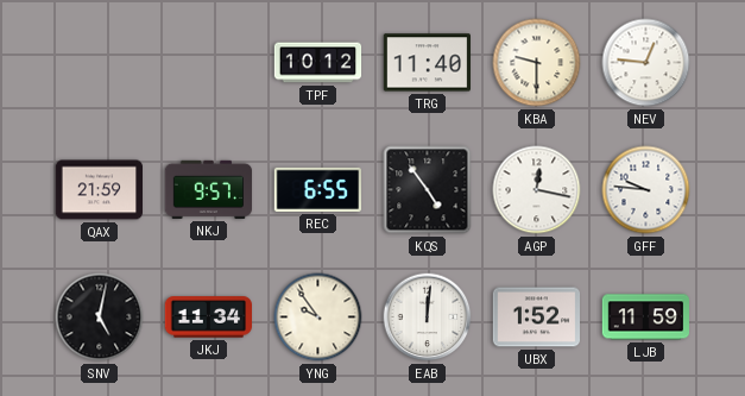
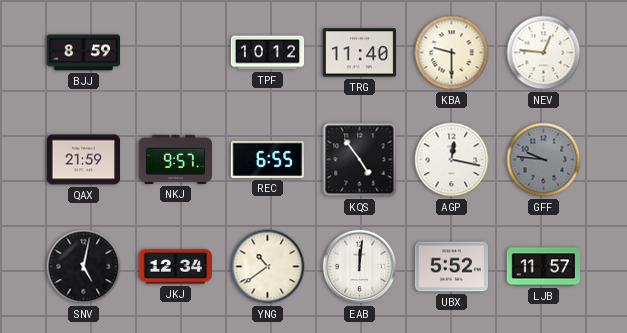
BJJ: none -> 8:59
GFF dial: white -> grey
JKJ: 11:34 -> 12:34
YNG: 9:54 -> 10:39
UBX: 1:52 -> 5:52
LJB: 11:59 -> 11:57
